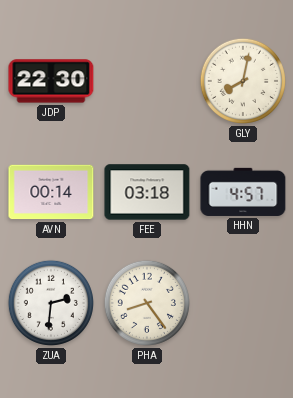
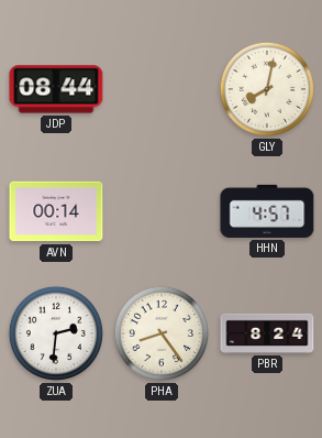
JDP: 22:30 -> 08:44
FEE: 03:18 -> none
PBR: none -> 8:24
